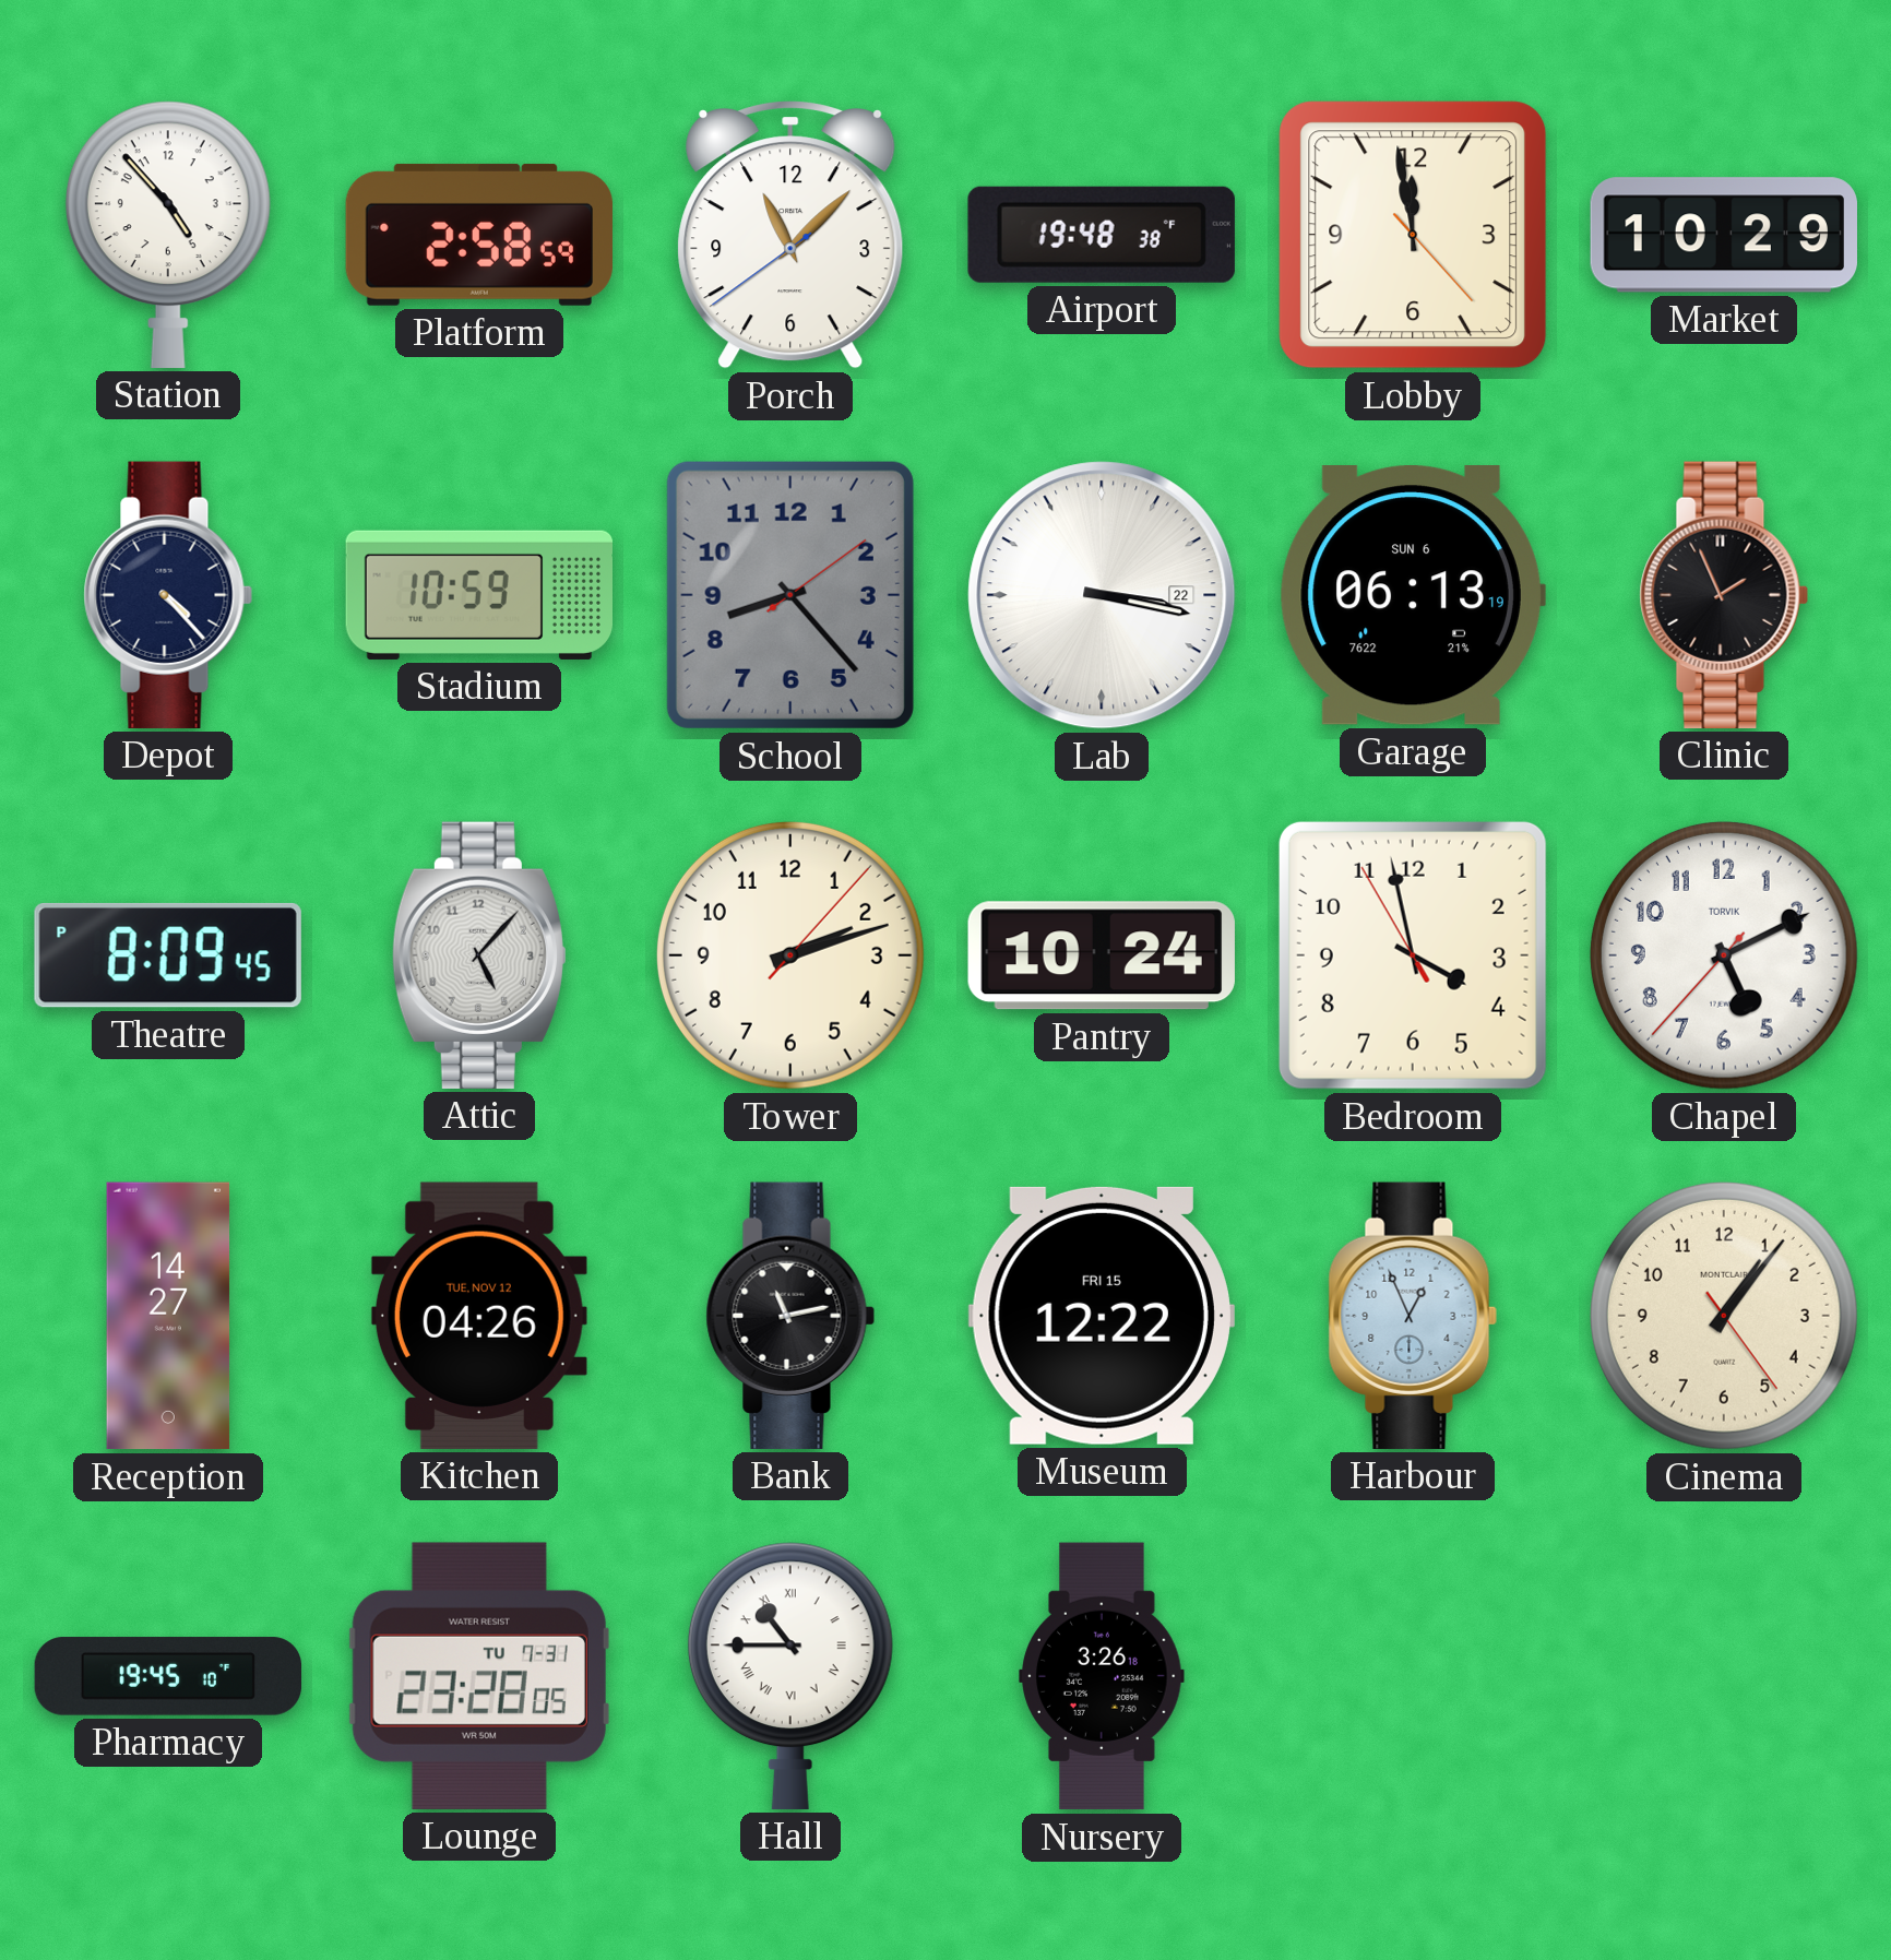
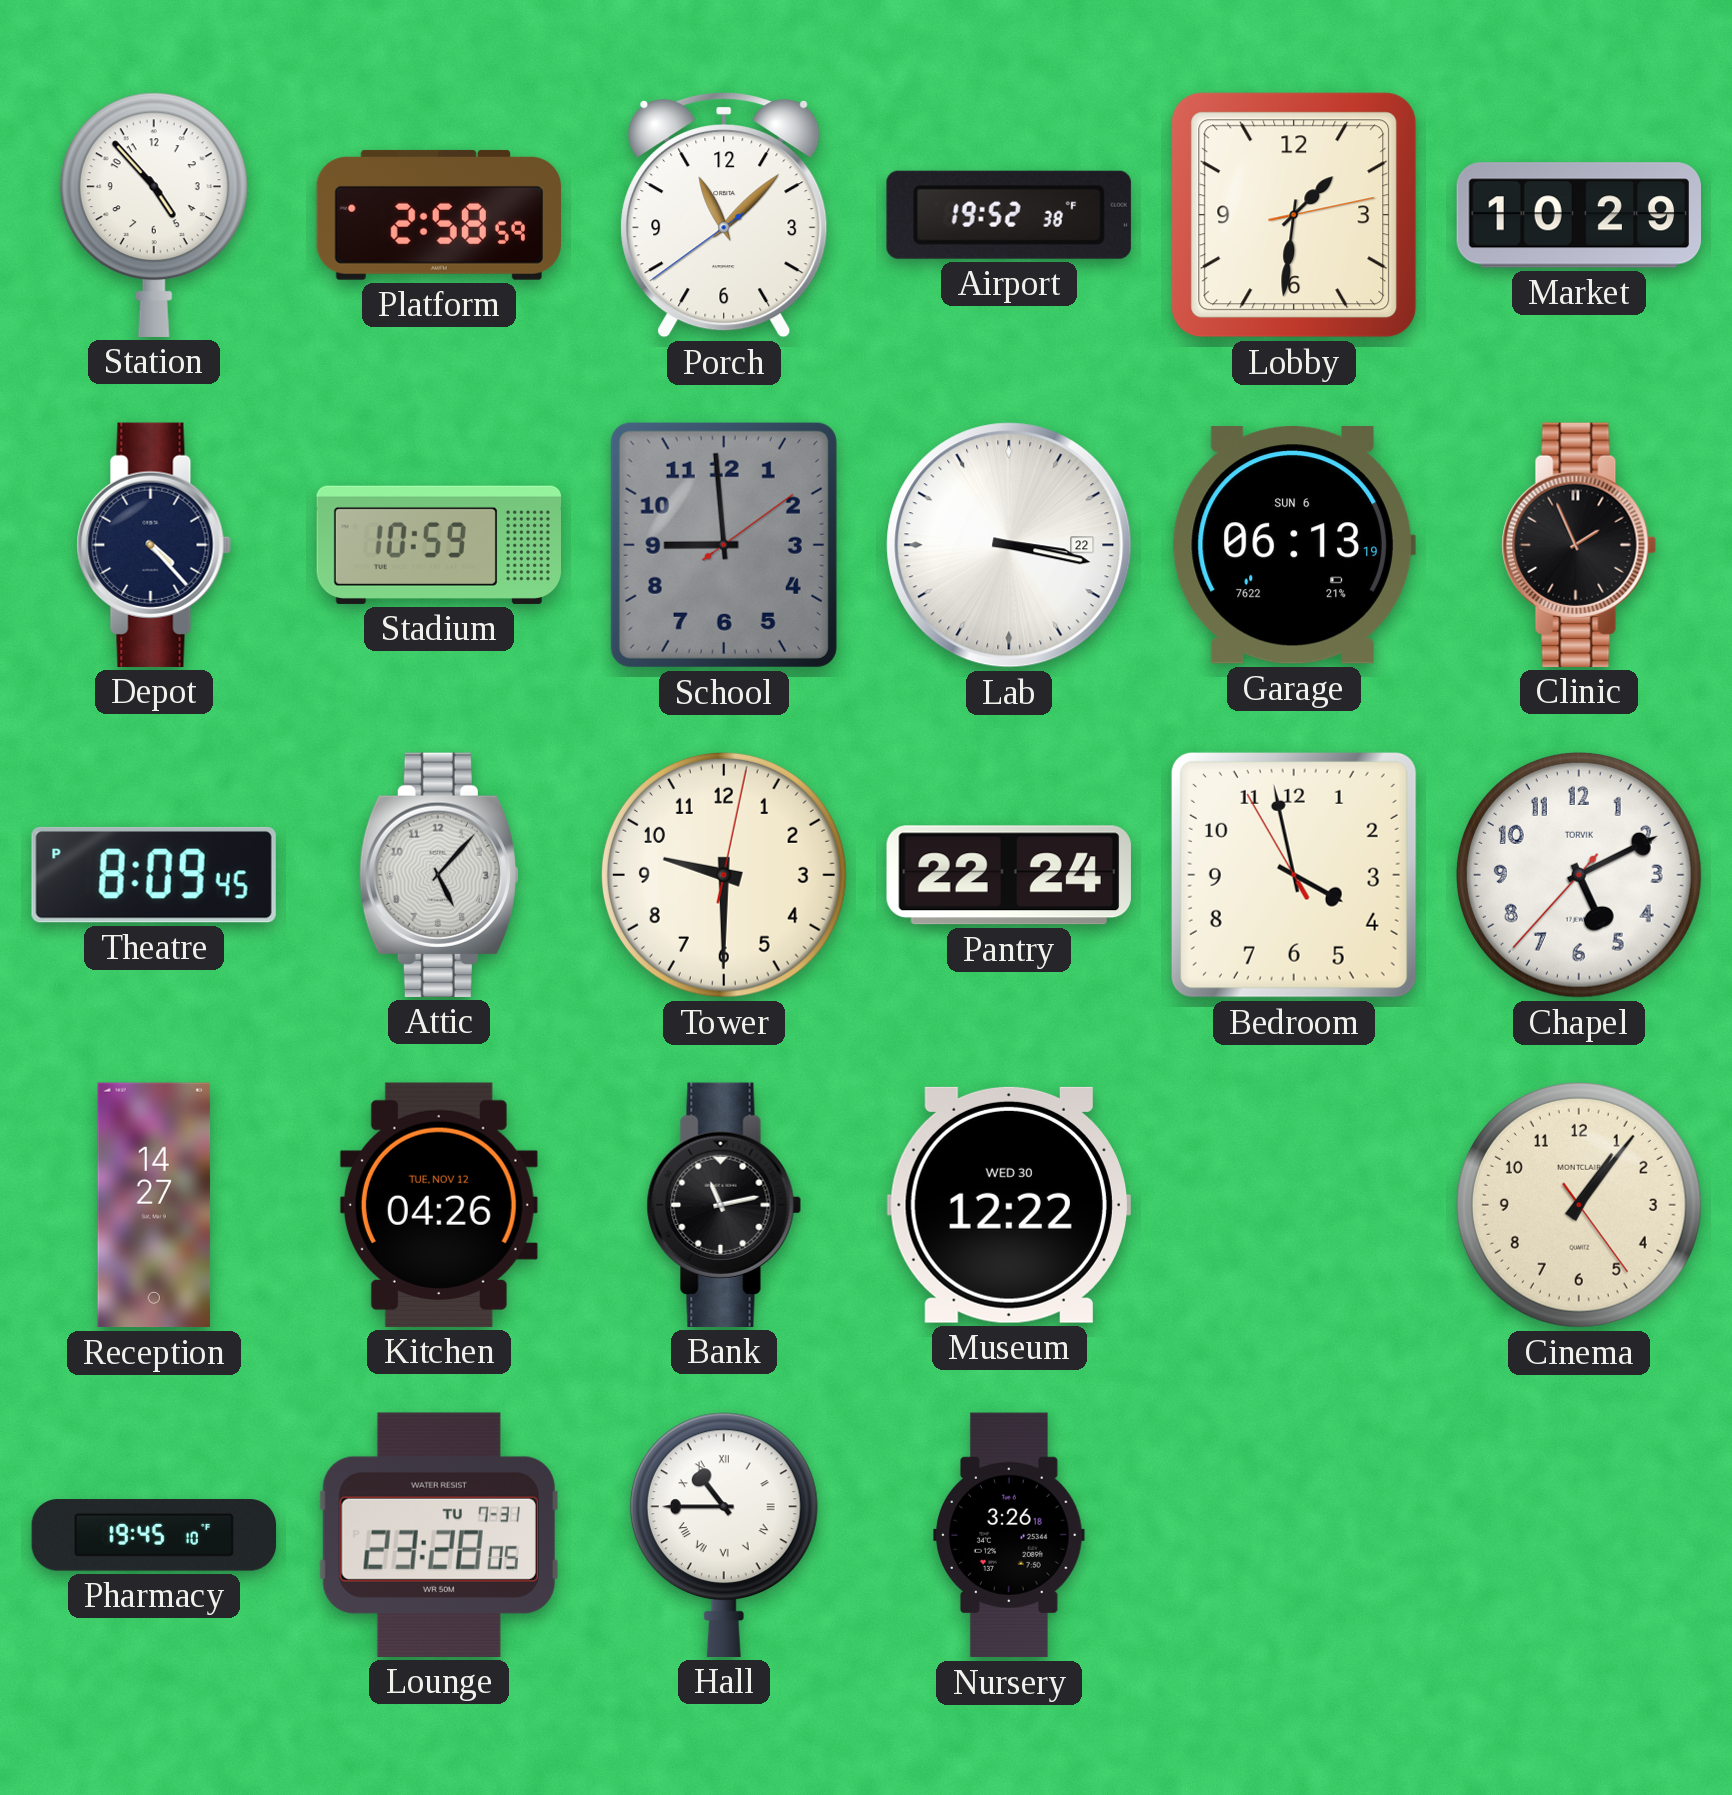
Airport: 19:48 -> 19:52
Lobby: 11:58 -> 1:31
School: 8:23 -> 8:59
Tower: 2:12 -> 9:30
Pantry: 10:24 -> 22:24
Museum date: FRI 15 -> WED 30
Harbour: 12:56 -> none
